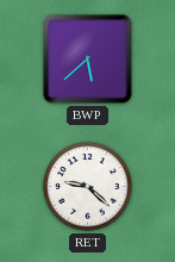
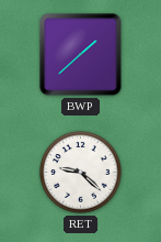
BWP: 5:38 -> 1:38
